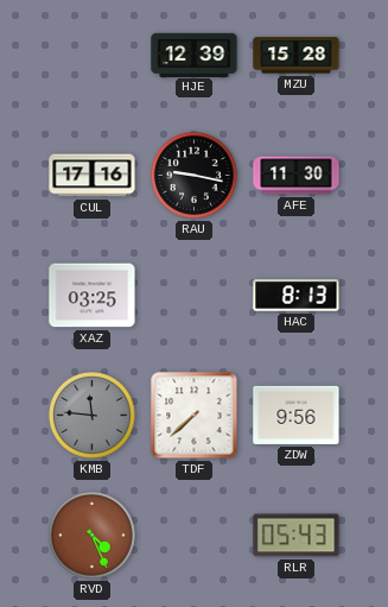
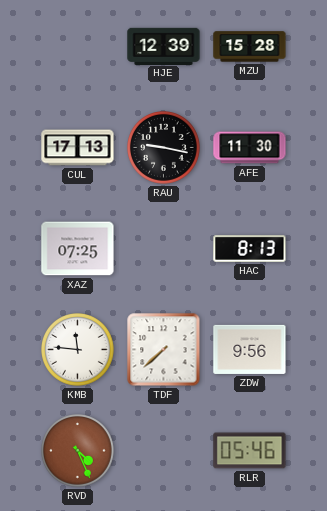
CUL: 17:16 -> 17:13
XAZ: 03:25 -> 07:25
KMB dial: grey -> white
RLR: 05:43 -> 05:46
